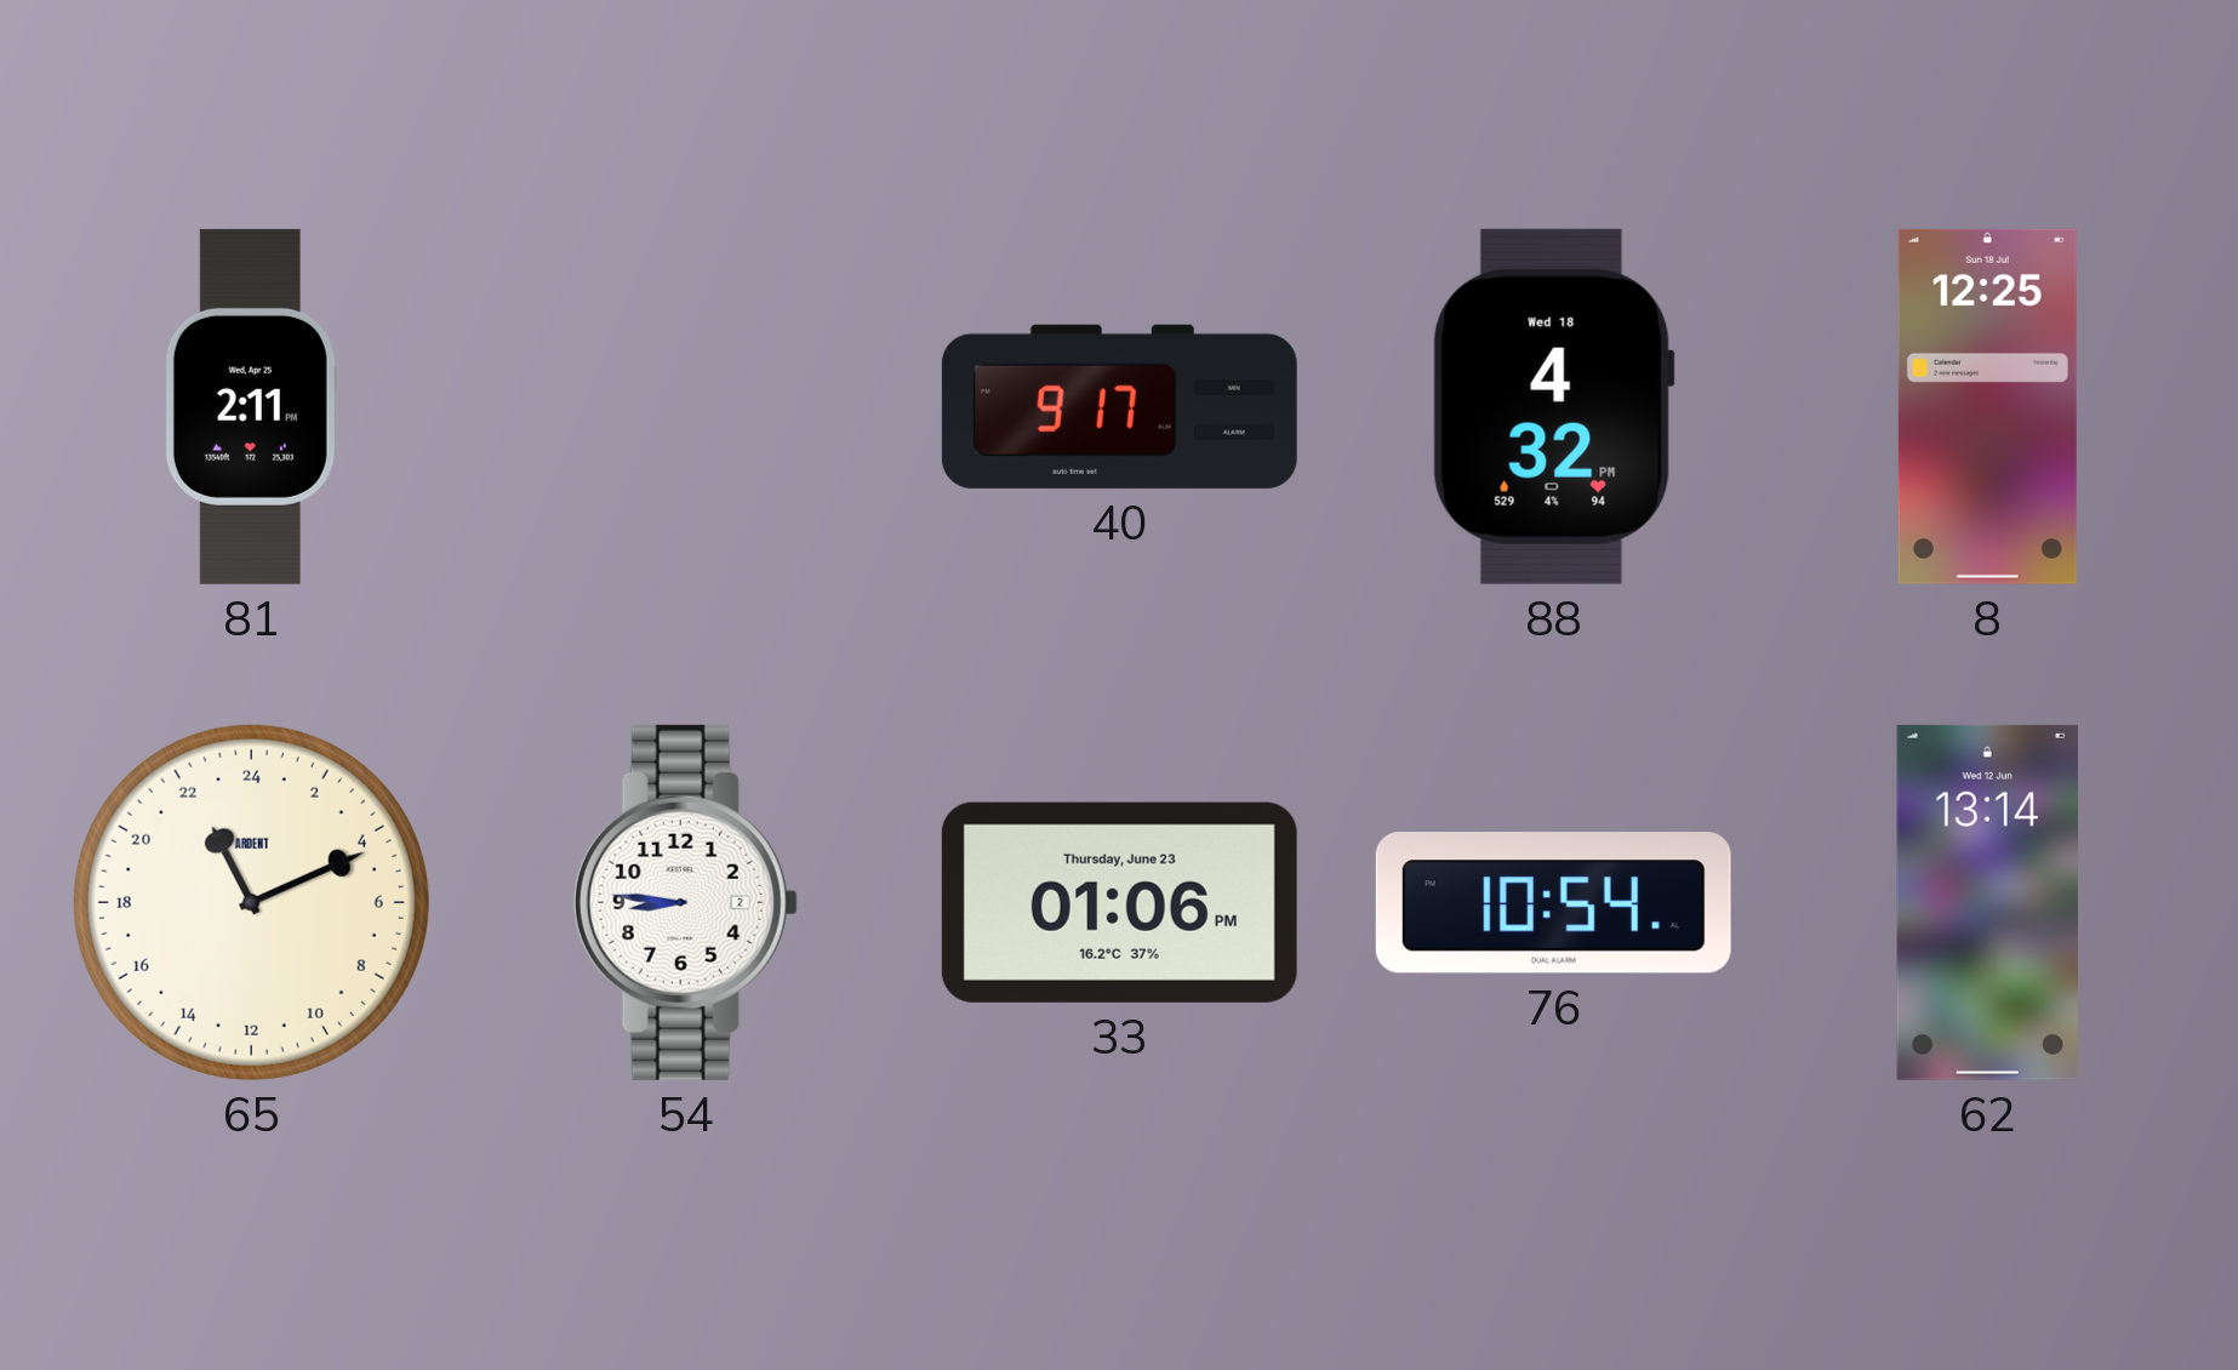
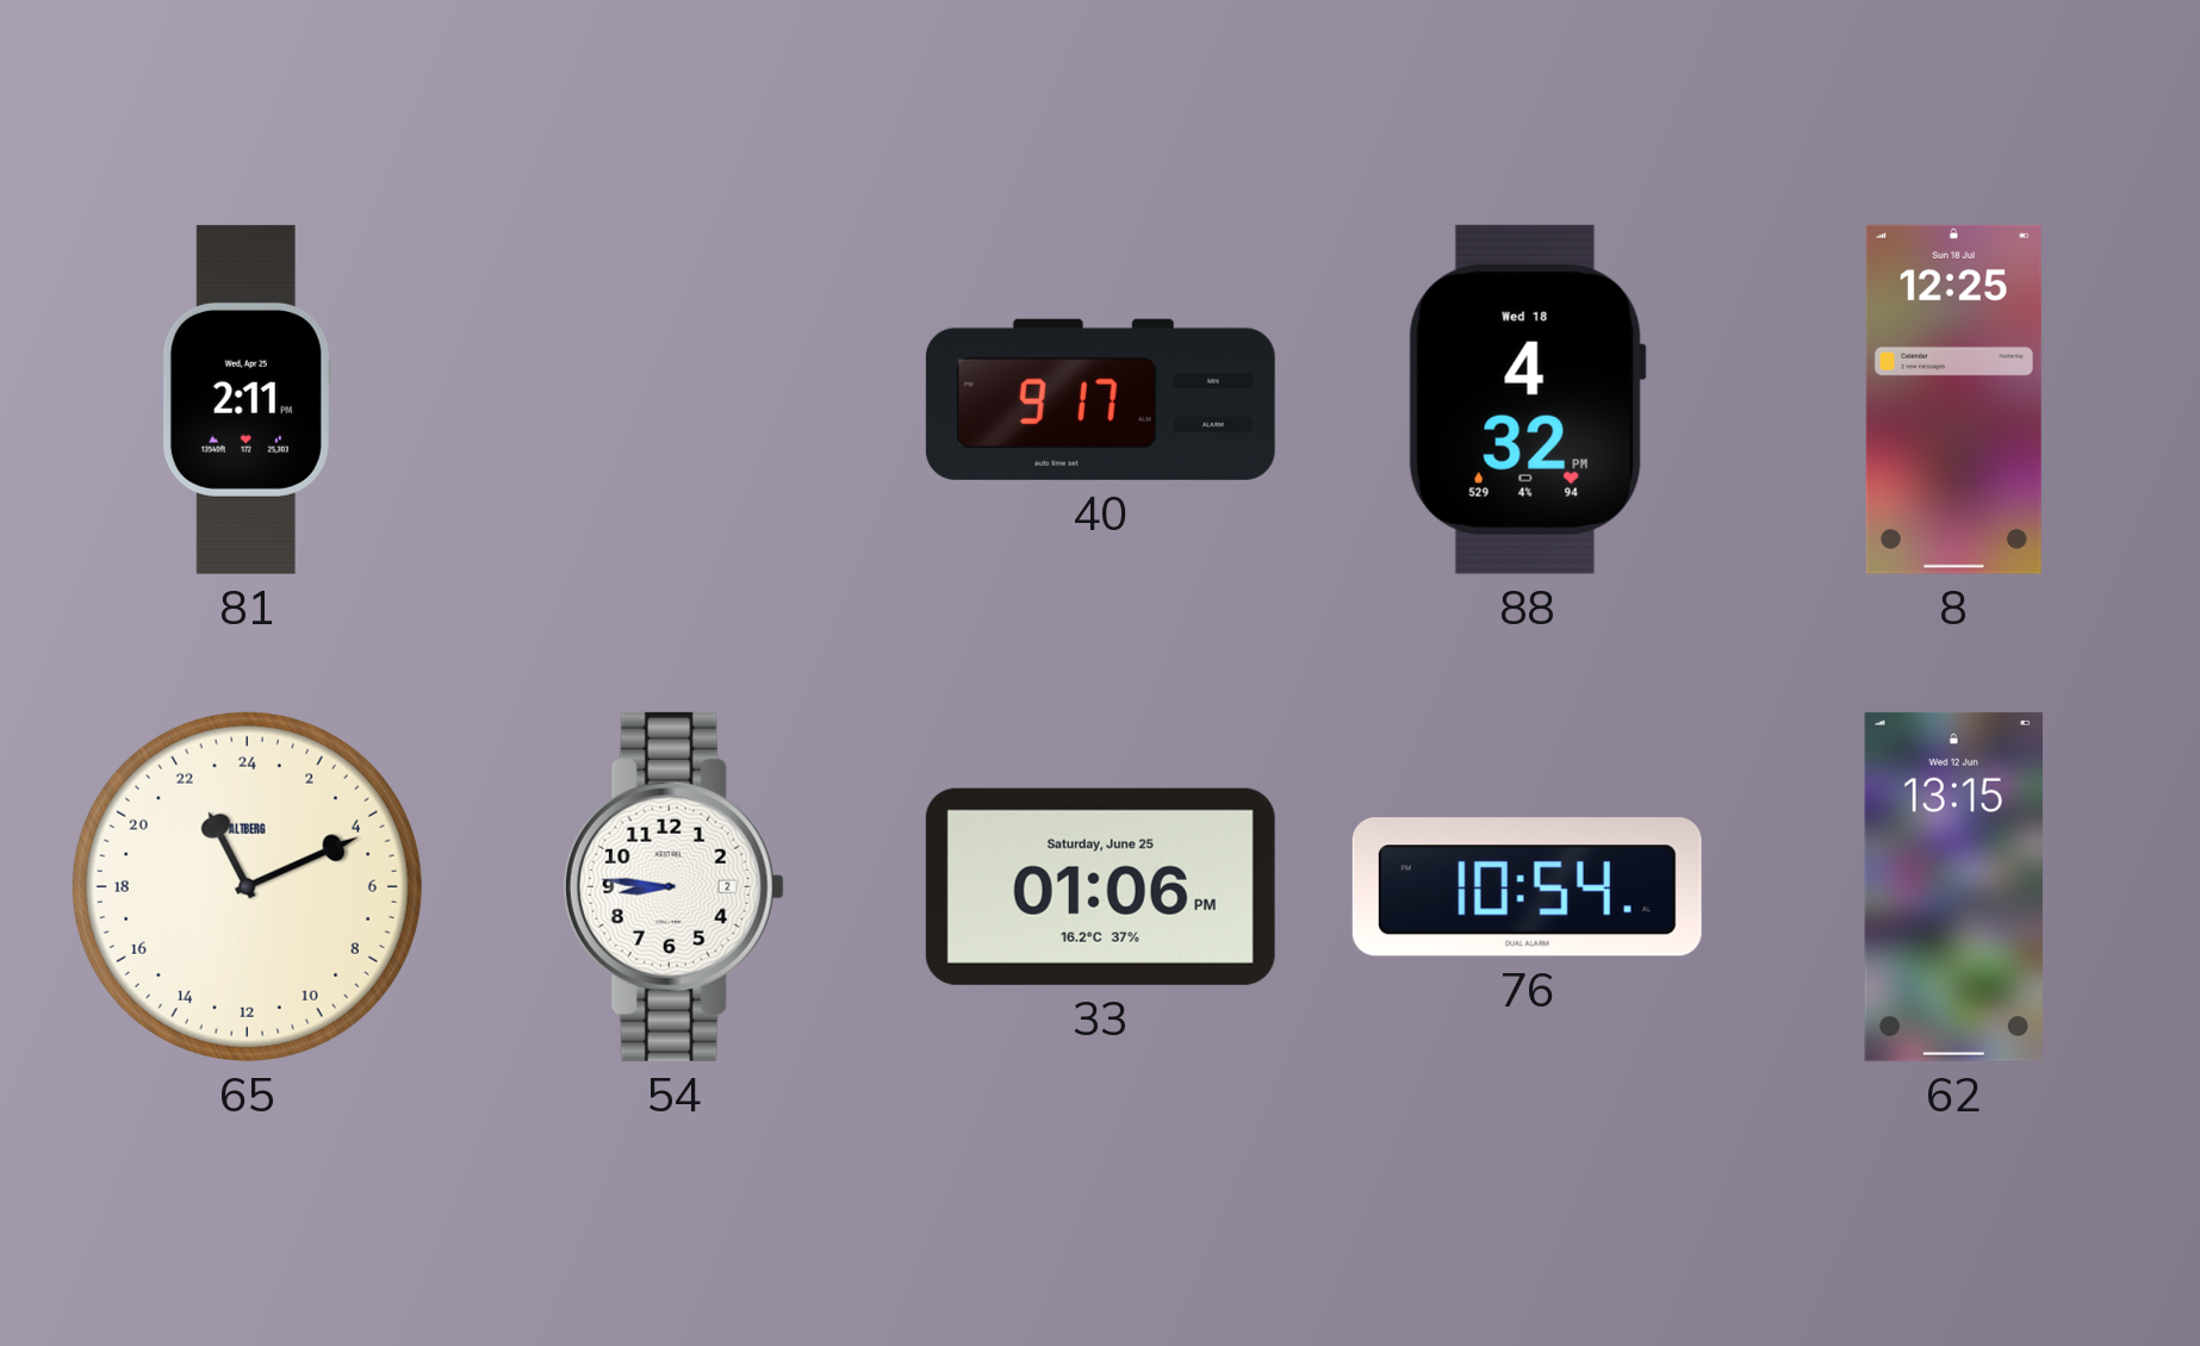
65 brand: ARDENT -> ALTBERG
33 date: Thursday, June 23 -> Saturday, June 25
62: 13:14 -> 13:15
